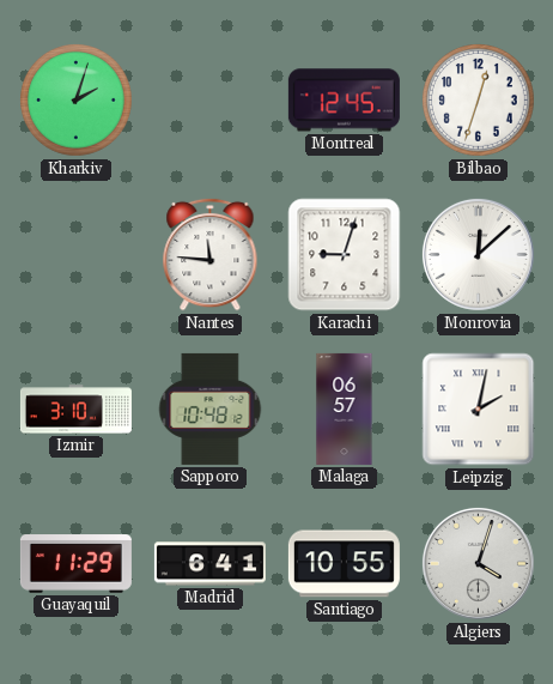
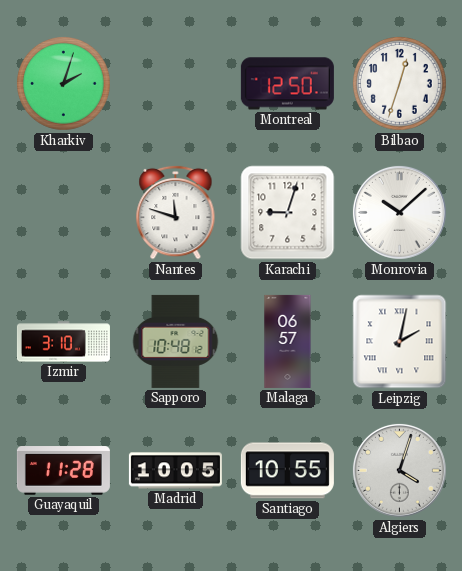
Montreal: 12:45 -> 12:50
Nantes: 11:46 -> 11:48
Monrovia: 12:08 -> 10:08
Guayaquil: 11:29 -> 11:28
Madrid: 6:41 -> 10:05
